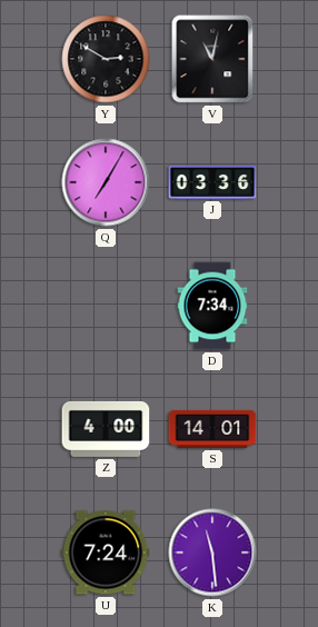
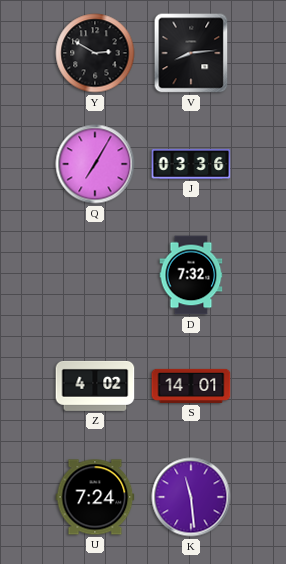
V: 11:02 -> 8:14
D: 7:34 -> 7:32
Z: 4:00 -> 4:02
